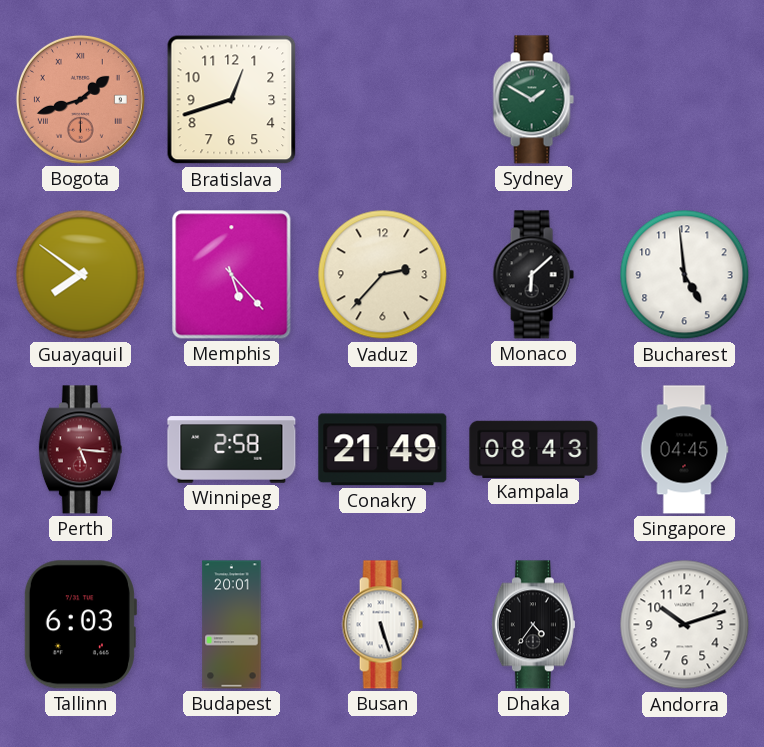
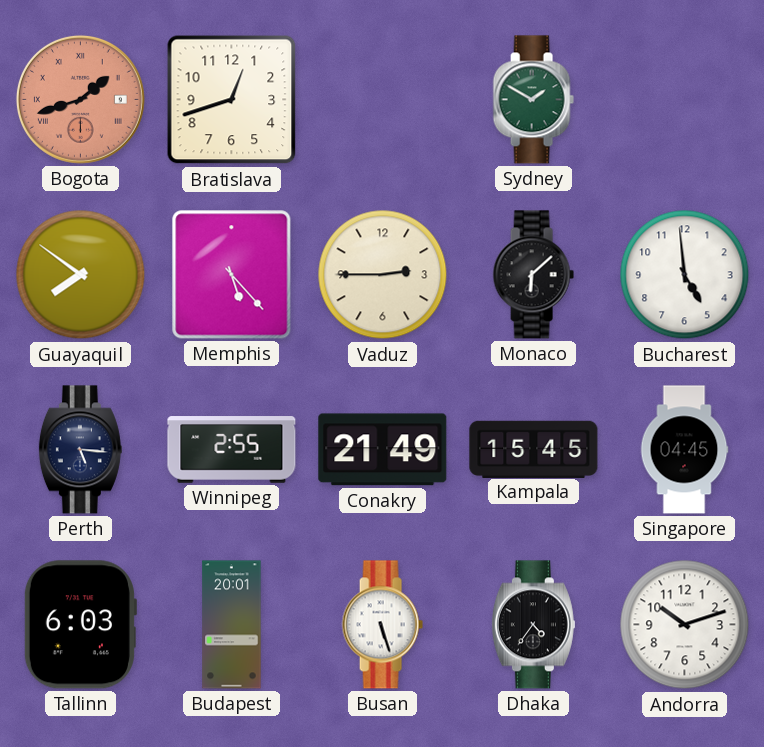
Vaduz: 2:37 -> 2:45
Perth dial: burgundy -> navy
Winnipeg: 2:58 -> 2:55
Kampala: 08:43 -> 15:45
